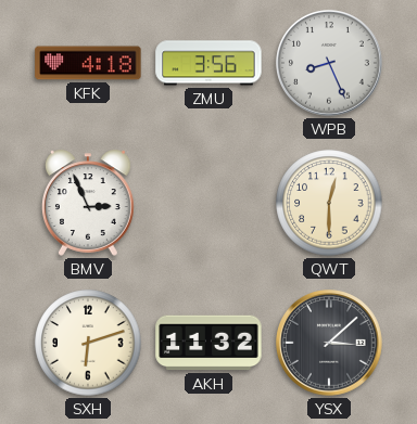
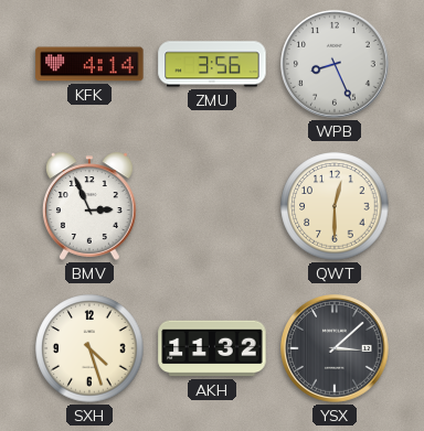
KFK: 4:18 -> 4:14
SXH: 6:12 -> 4:27
